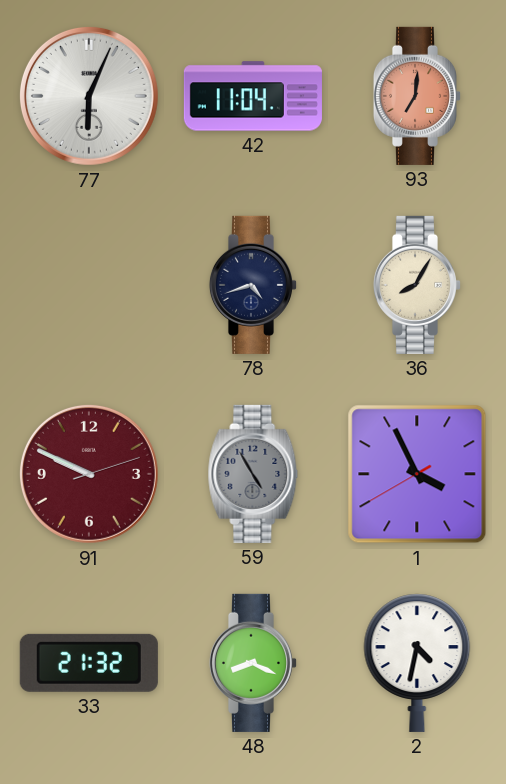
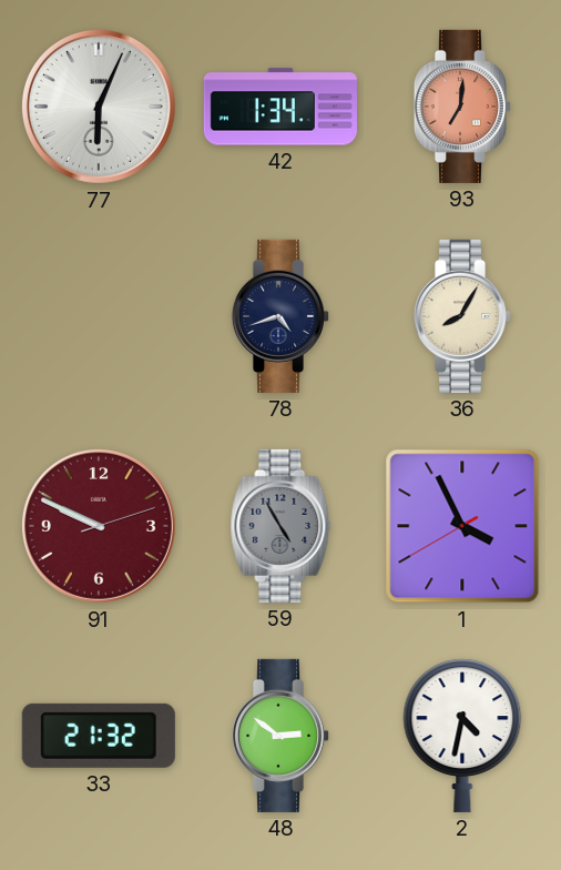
42: 11:04 -> 1:34
48: 8:19 -> 2:51
